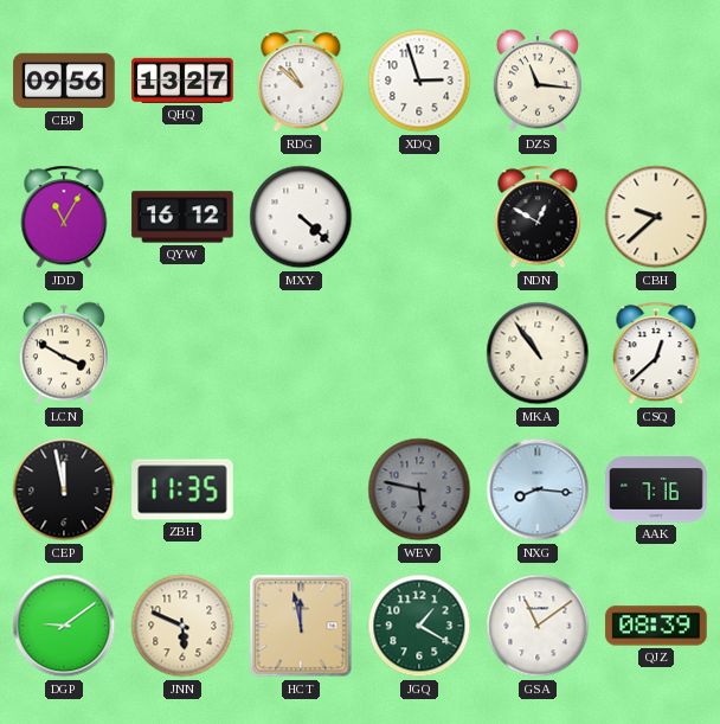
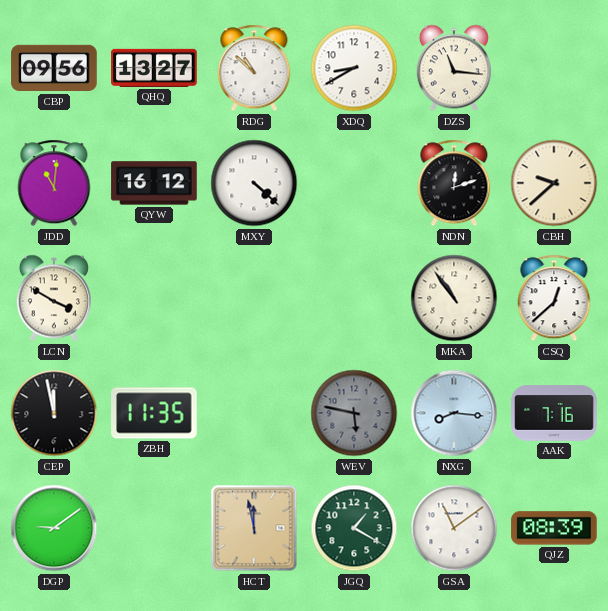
XDQ: 2:57 -> 8:40
JDD: 11:05 -> 11:01
NDN: 12:50 -> 12:12
JNN: 5:49 -> none
